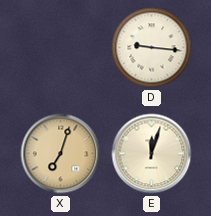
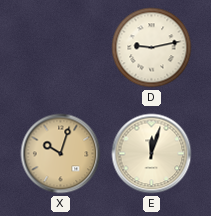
D: 9:16 -> 9:13
X: 7:03 -> 10:03
